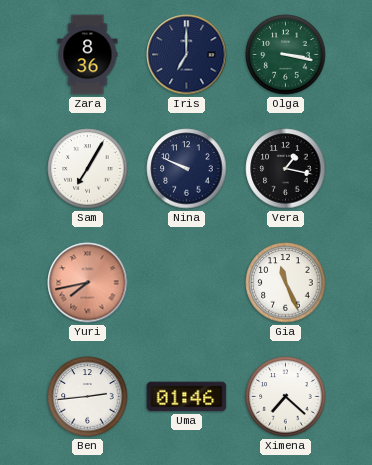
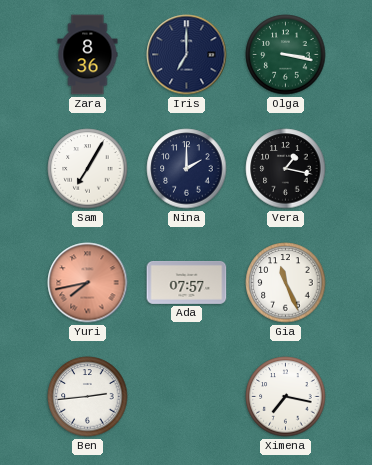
Nina: 9:49 -> 2:00
Ada: none -> 07:57
Uma: 01:46 -> none
Ximena: 7:22 -> 7:17
